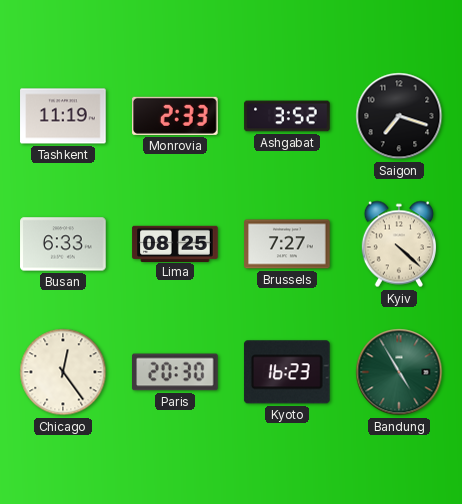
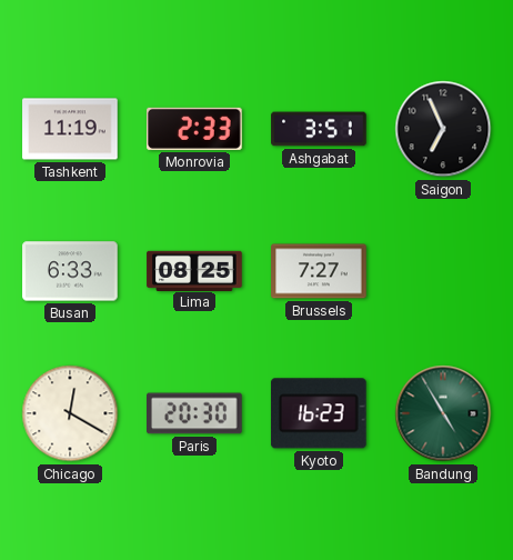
Ashgabat: 3:52 -> 3:51
Saigon: 7:18 -> 6:56
Kyiv: 4:22 -> none
Chicago: 12:24 -> 12:20
